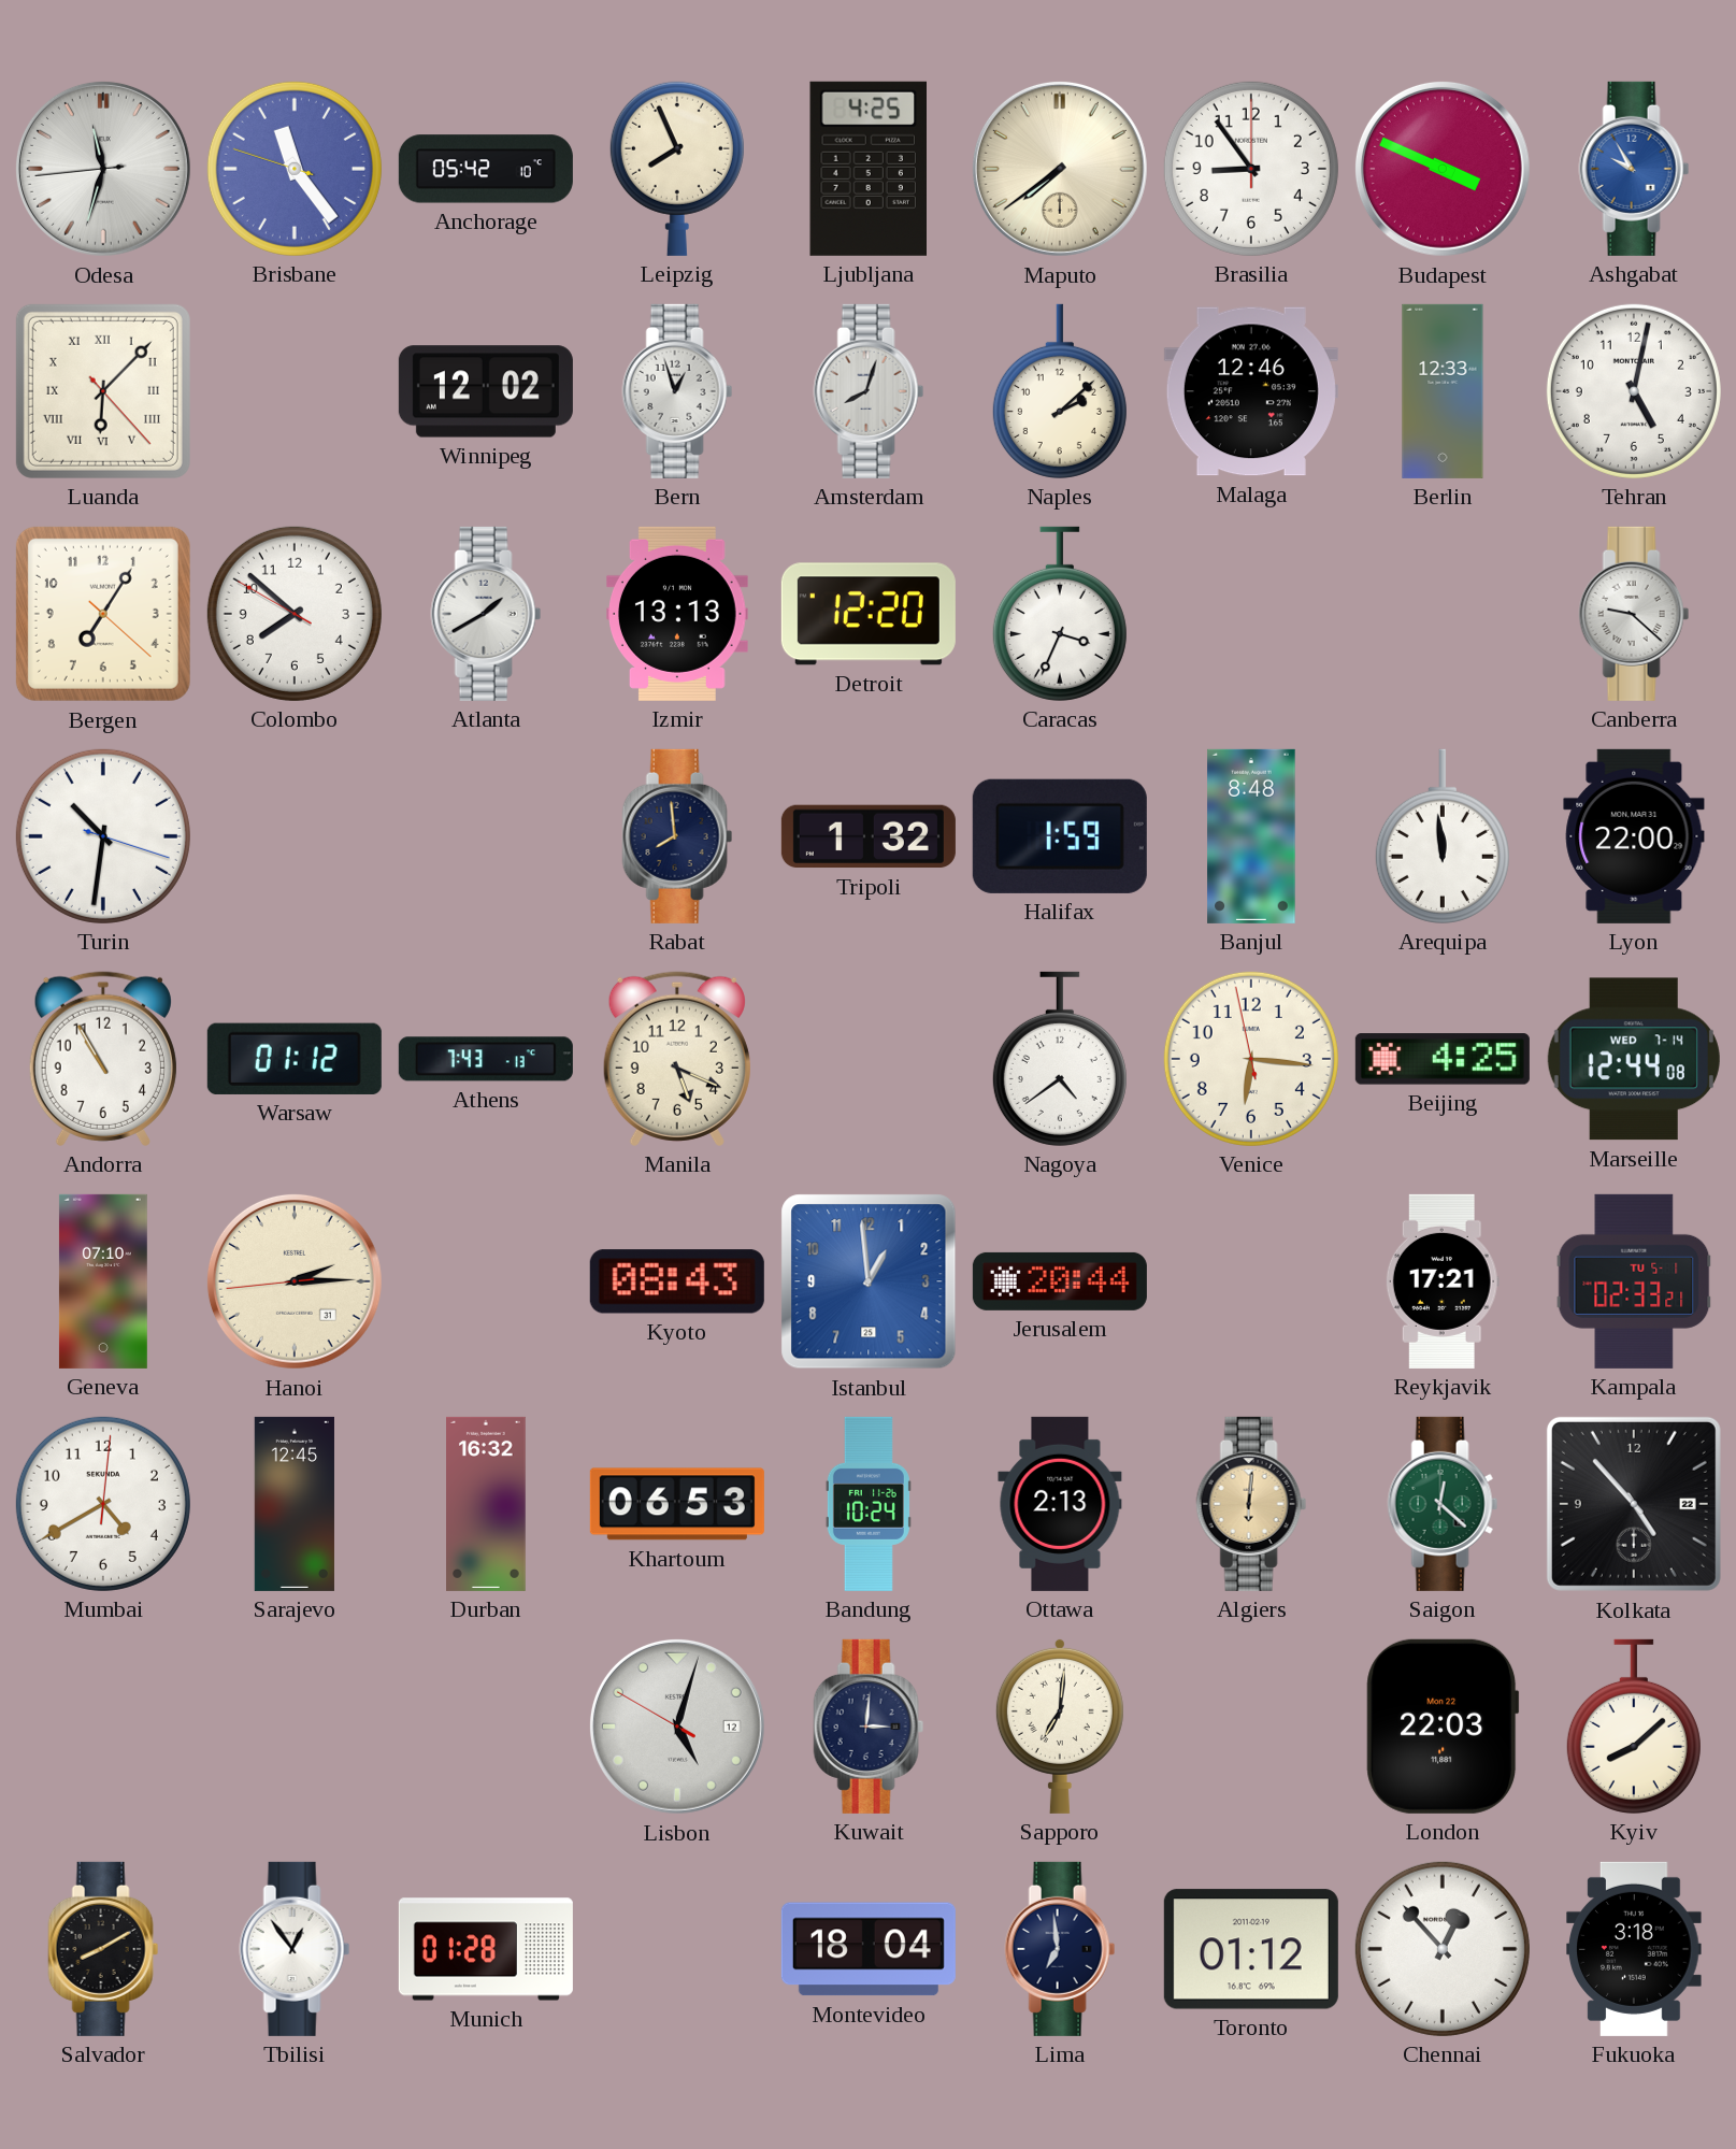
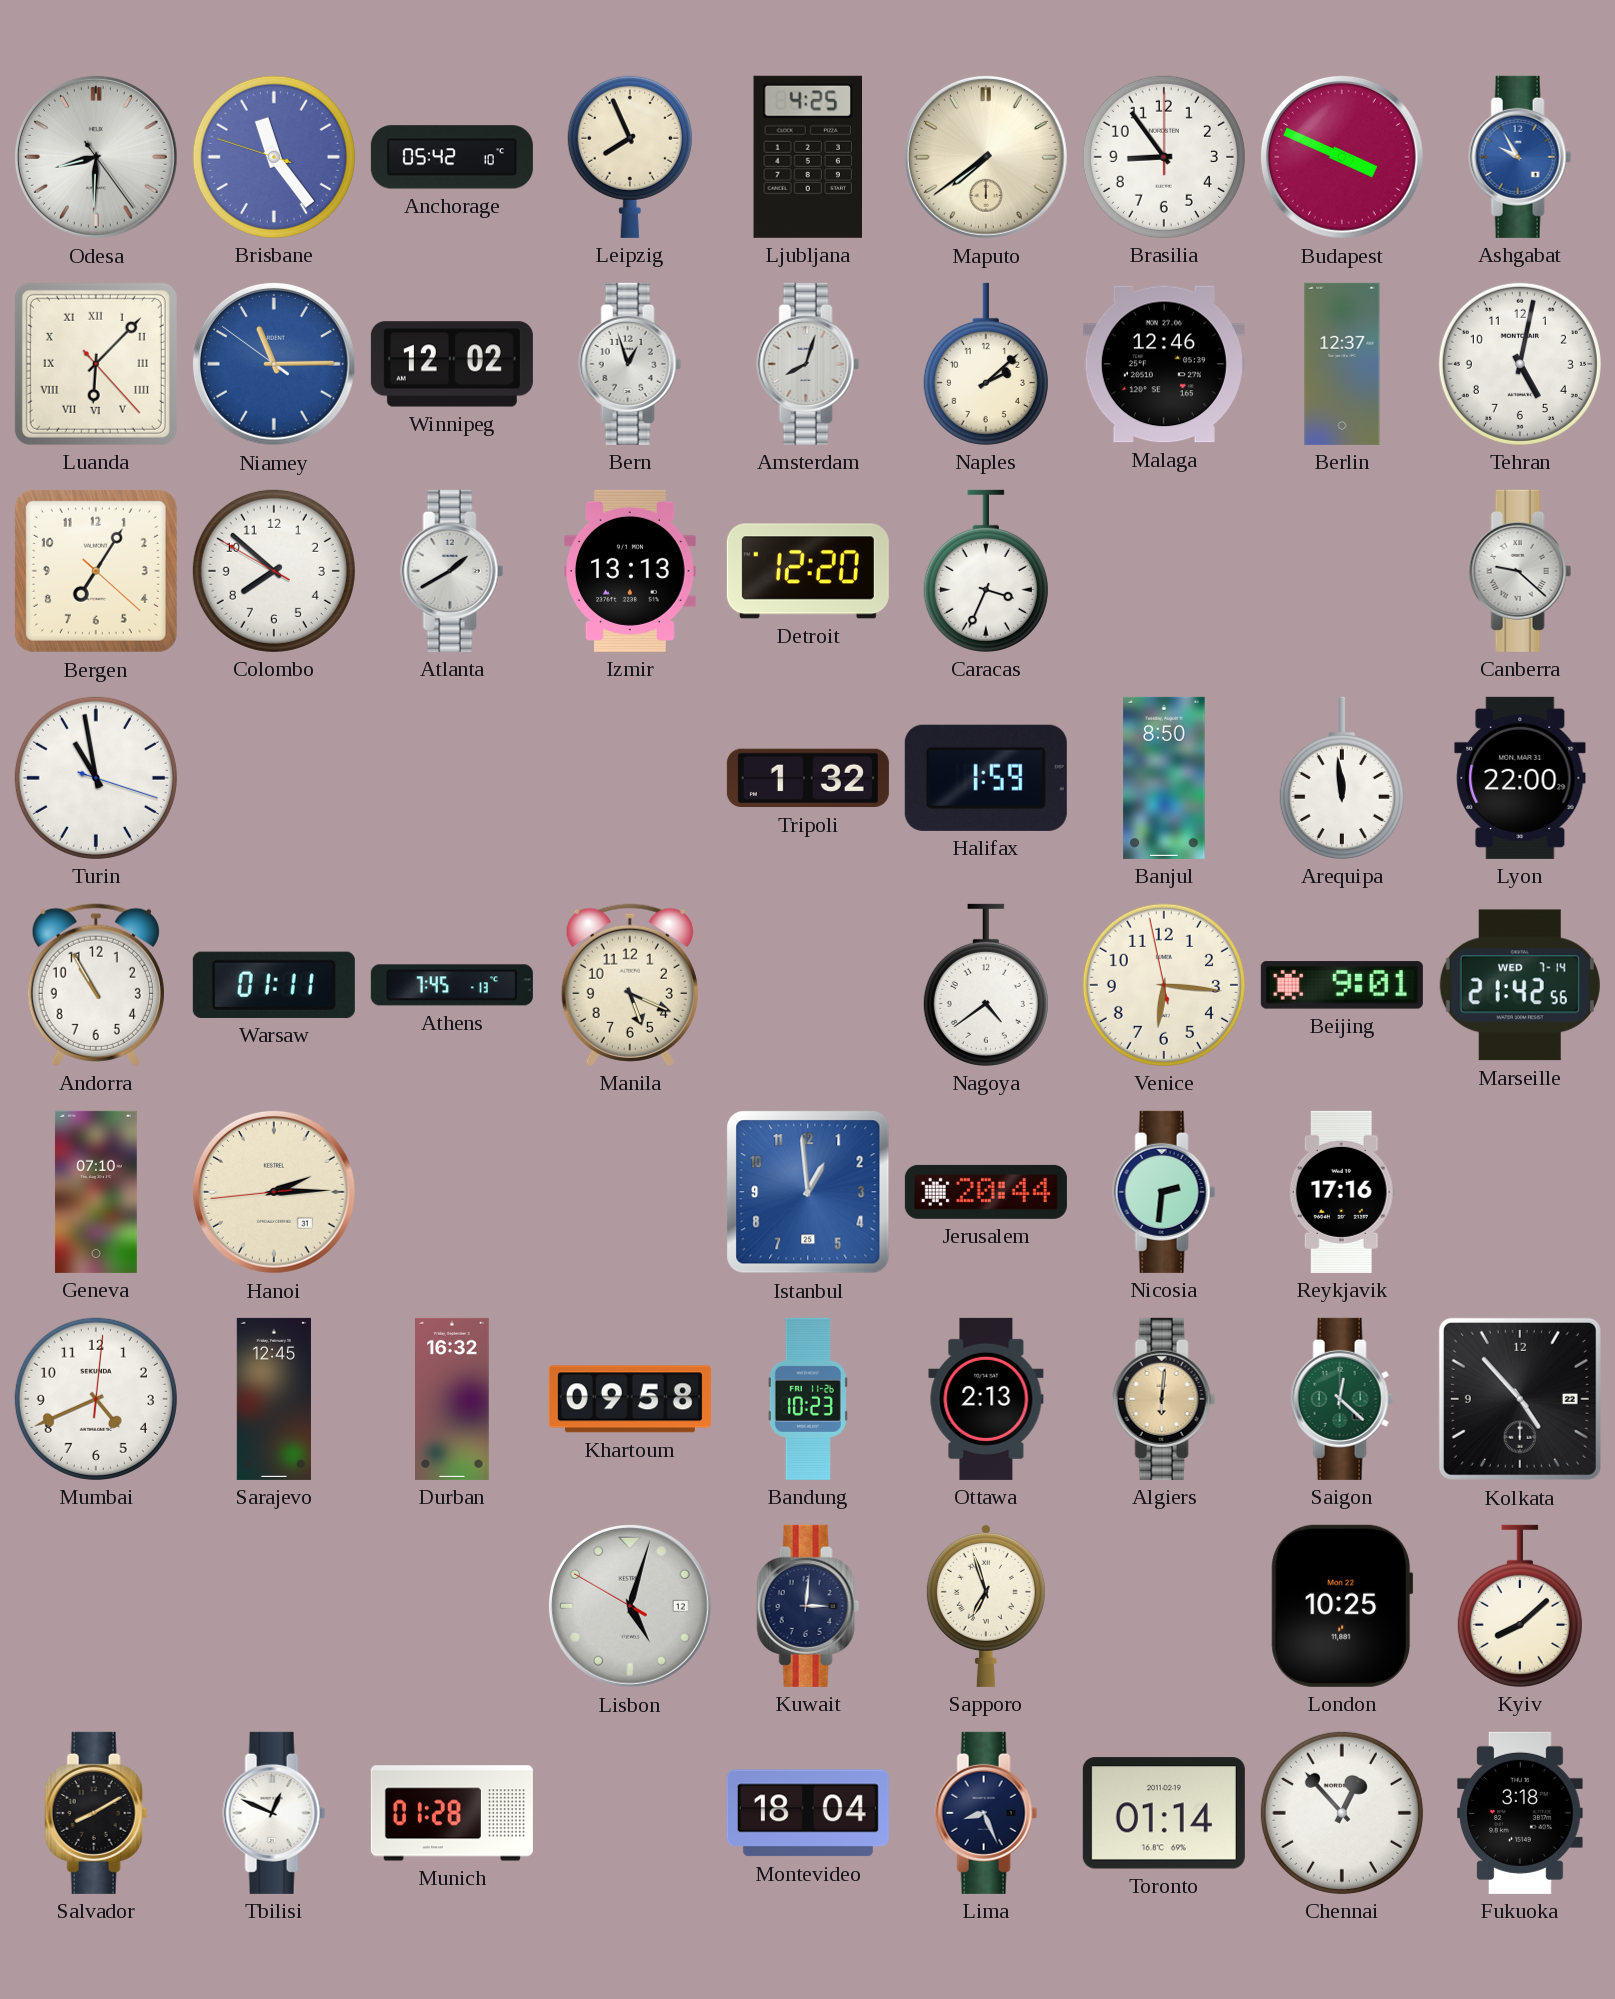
Odesa: 11:32 -> 8:30
Niamey: none -> 11:14
Berlin: 12:33 -> 12:37
Turin: 10:31 -> 10:58
Rabat: 7:59 -> none
Banjul: 8:48 -> 8:50
Warsaw: 01:12 -> 01:11
Athens: 7:43 -> 7:45
Beijing: 4:25 -> 9:01
Marseille: 12:44 -> 21:42
Kyoto: 08:43 -> none
Nicosia: none -> 2:31
Reykjavik: 17:21 -> 17:16
Kampala: 02:33 -> none
Mumbai: 4:40 -> 4:41
Khartoum: 06:53 -> 09:58
Bandung: 10:24 -> 10:23
Sapporo: 7:01 -> 6:57
London: 22:03 -> 10:25
Tbilisi: 12:54 -> 12:49
Lima: 6:59 -> 8:26
Toronto: 01:12 -> 01:14
